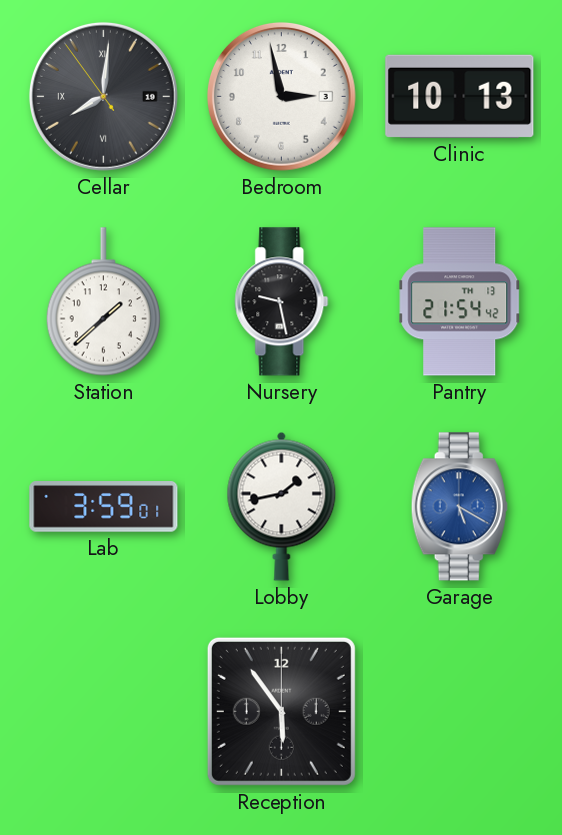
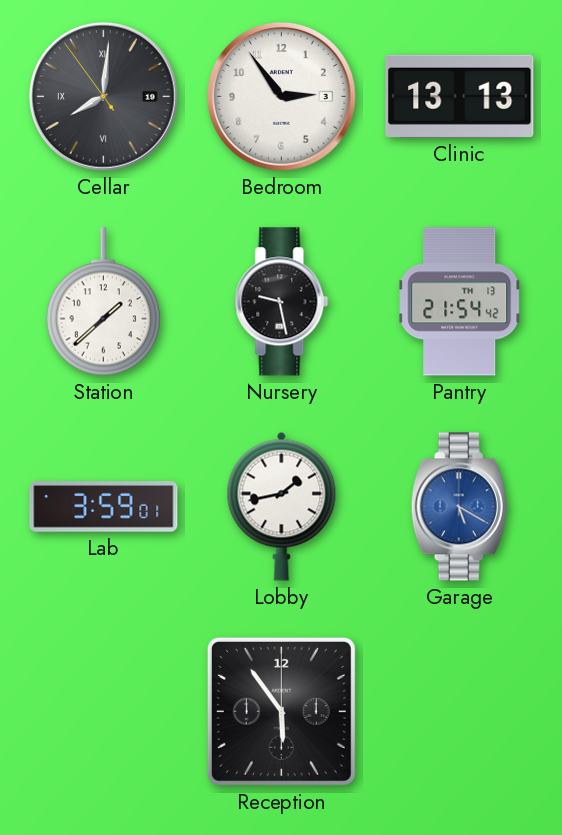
Bedroom: 2:58 -> 2:54
Clinic: 10:13 -> 13:13
